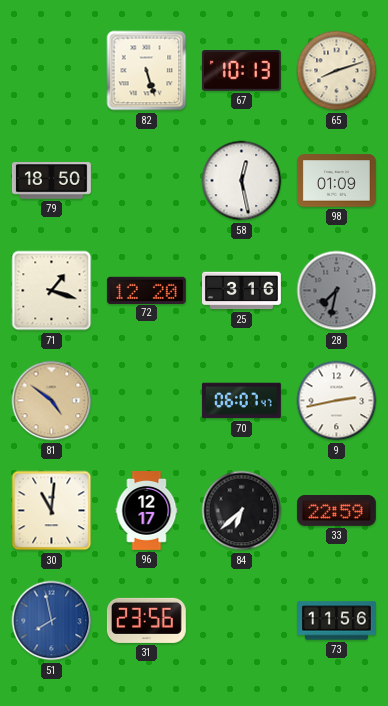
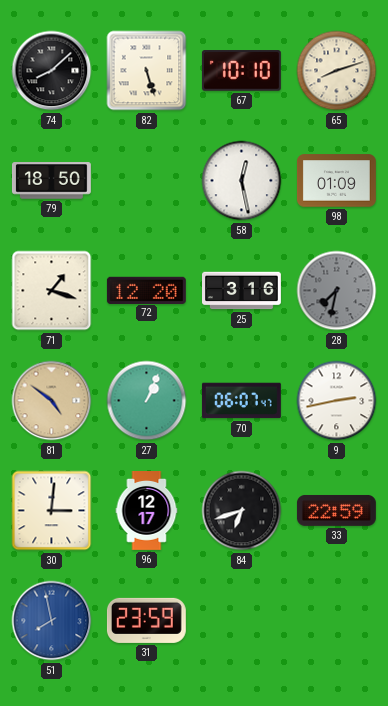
74: none -> 8:08
67: 10:13 -> 10:10
27: none -> 1:04
30: 11:01 -> 3:01
84: 6:38 -> 6:42
31: 23:56 -> 23:59
73: 11:56 -> none
